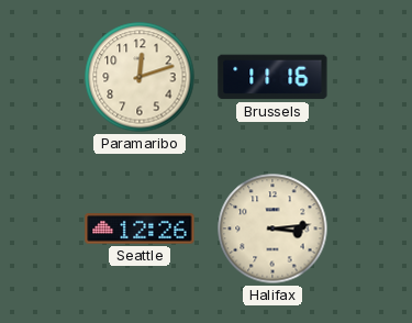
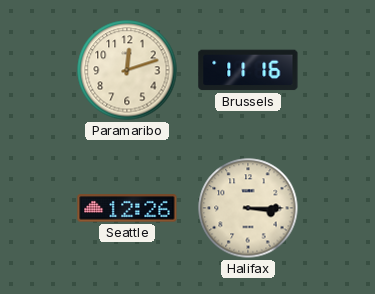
Halifax: 3:14 -> 3:15
